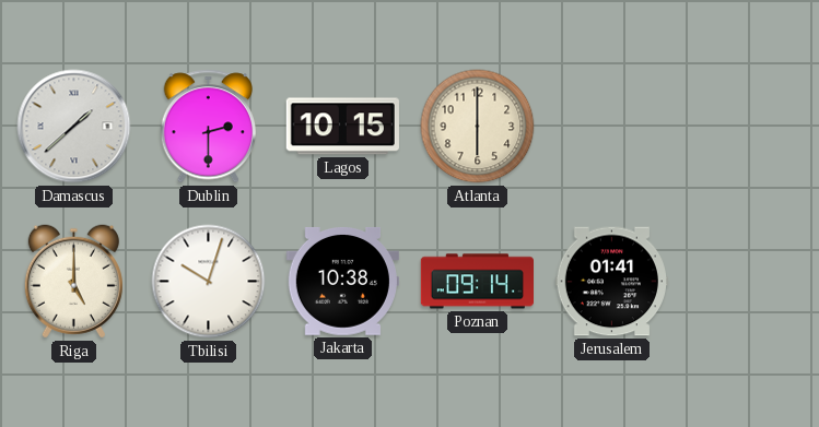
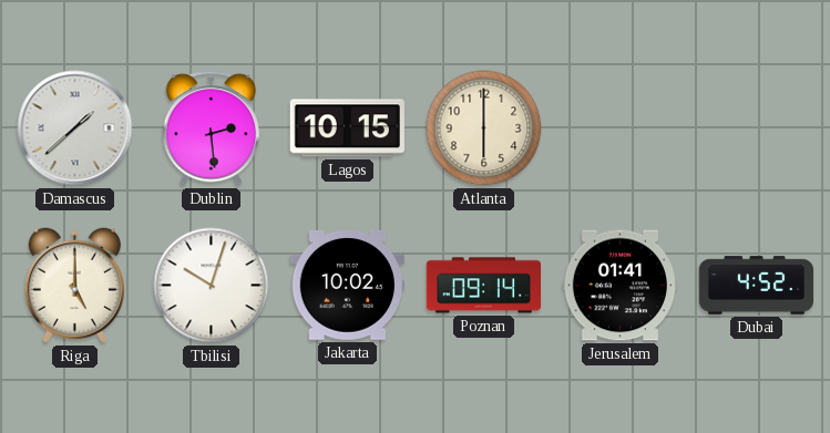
Dublin: 2:30 -> 2:29
Jakarta: 10:38 -> 10:02
Dubai: none -> 4:52
